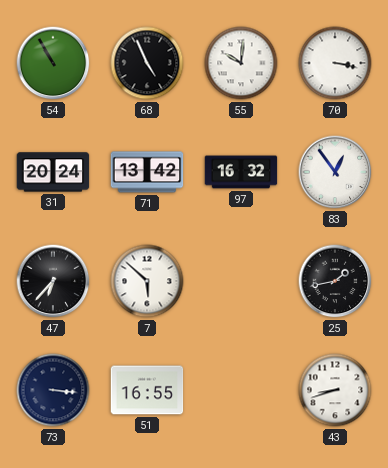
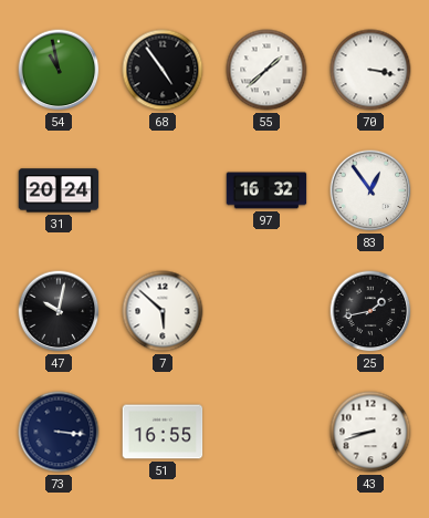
54: 10:55 -> 10:58
68: 4:56 -> 4:54
55: 10:01 -> 1:38
71: 13:42 -> none
47: 6:37 -> 10:02
